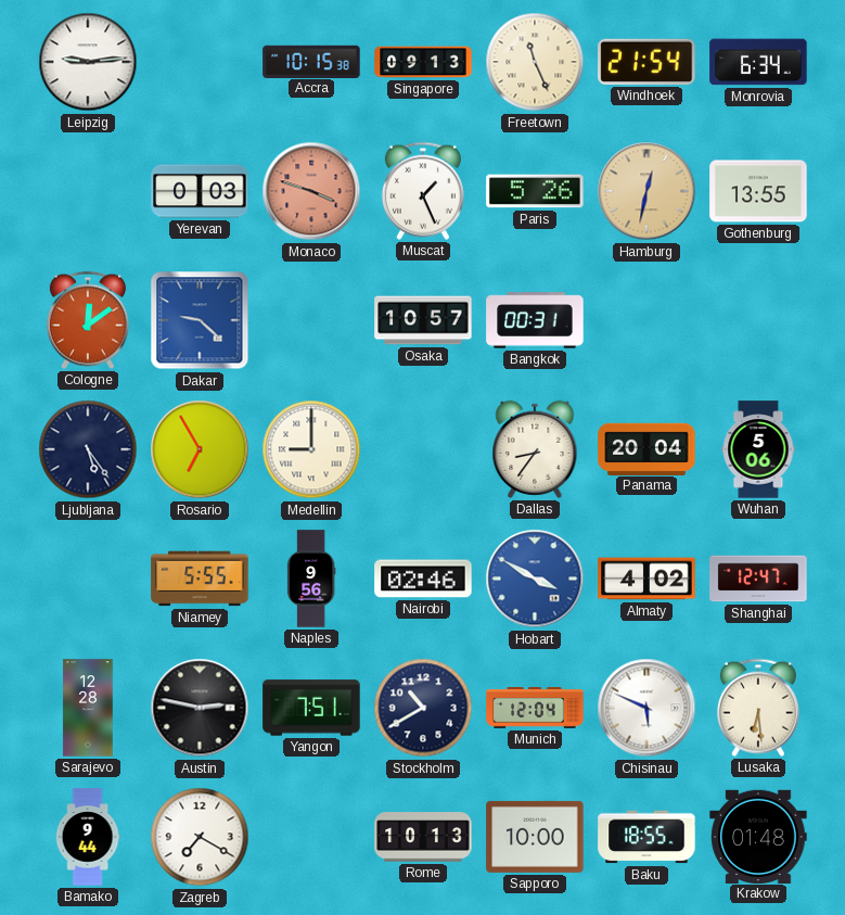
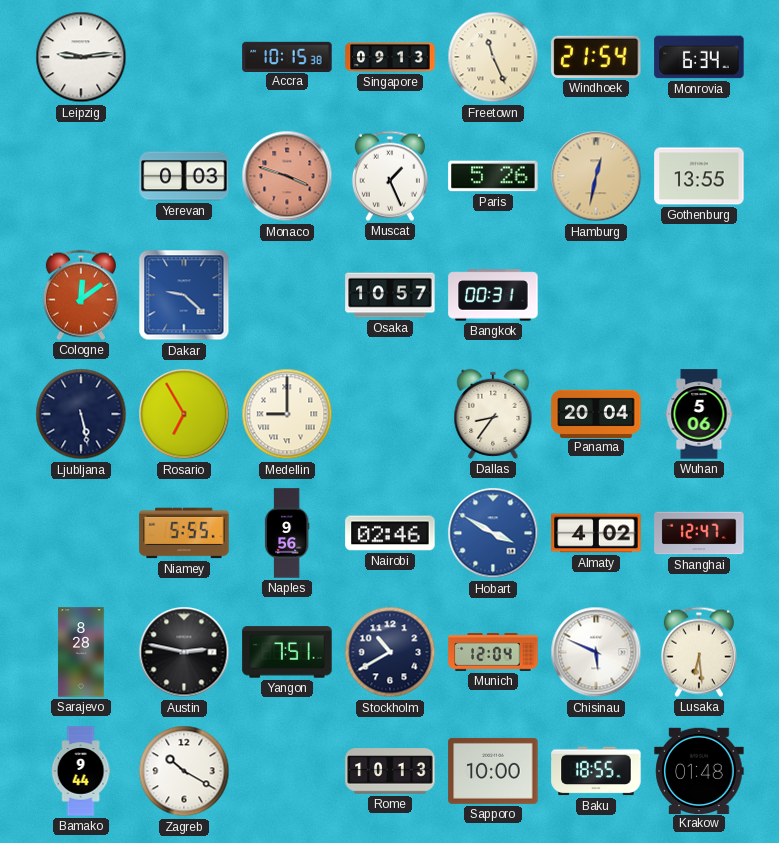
Ljubljana: 5:24 -> 5:28
Sarajevo: 12:28 -> 8:28
Zagreb: 7:20 -> 10:20
